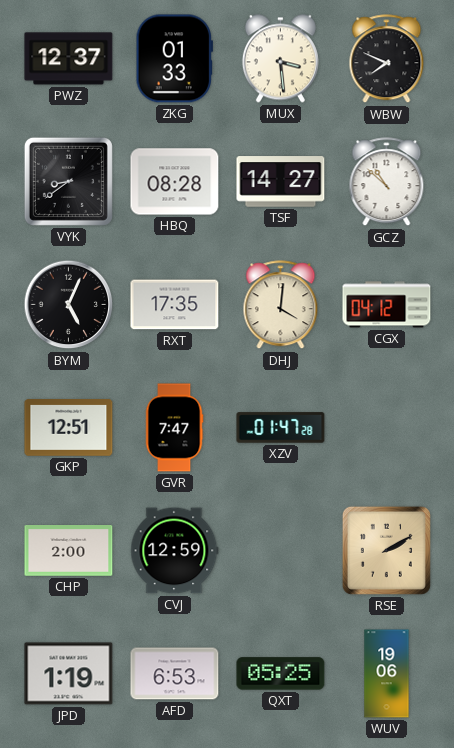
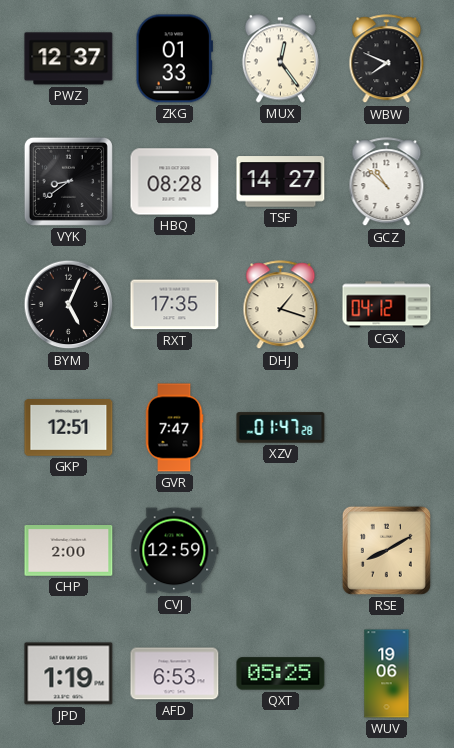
MUX: 3:29 -> 12:24
DHJ: 4:01 -> 1:18
RSE: 2:10 -> 8:10
